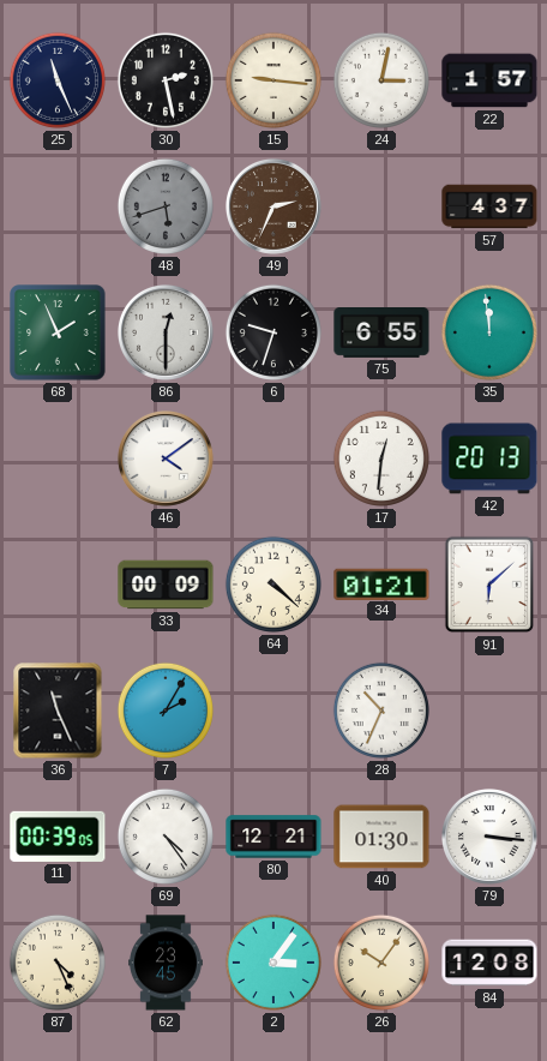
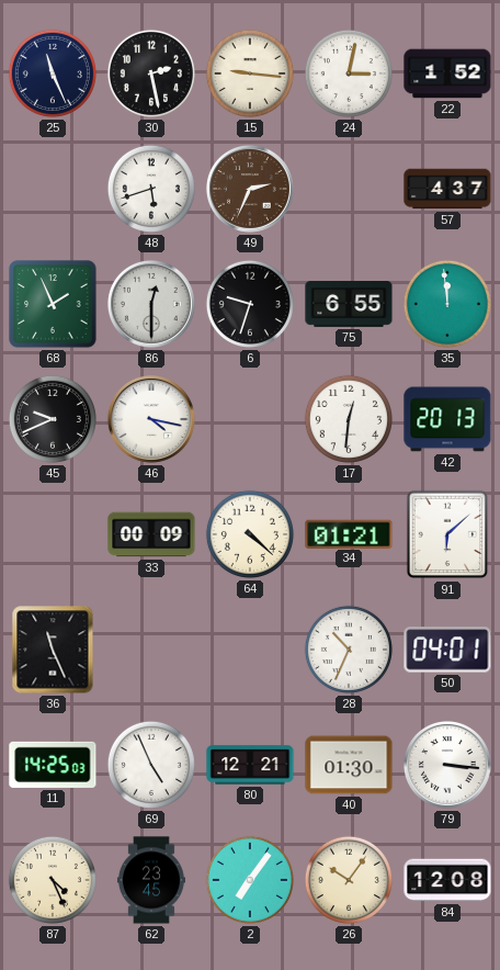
22: 1:57 -> 1:52
48 dial: grey -> white
45: none -> 9:41
46: 4:09 -> 4:17
7: 2:05 -> none
50: none -> 04:01
11: 00:39 -> 14:25
69: 4:24 -> 4:56
2: 3:06 -> 7:06
